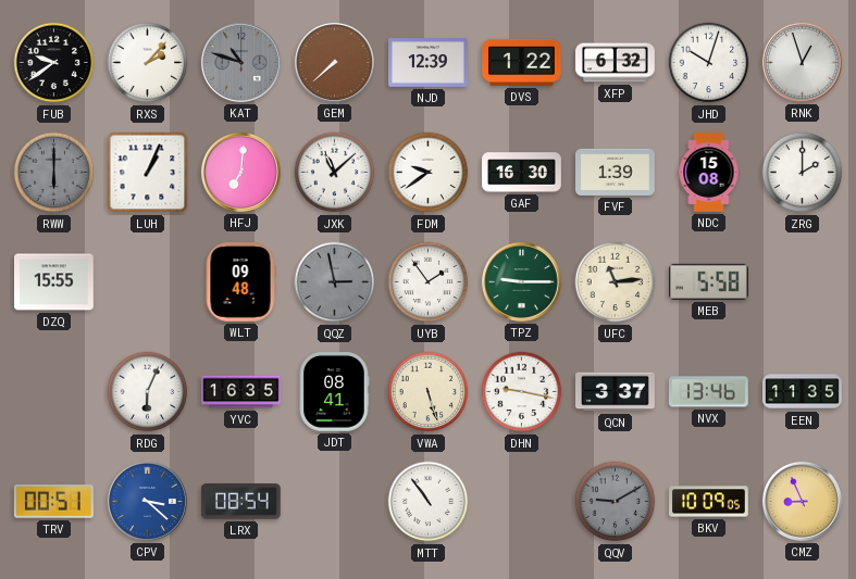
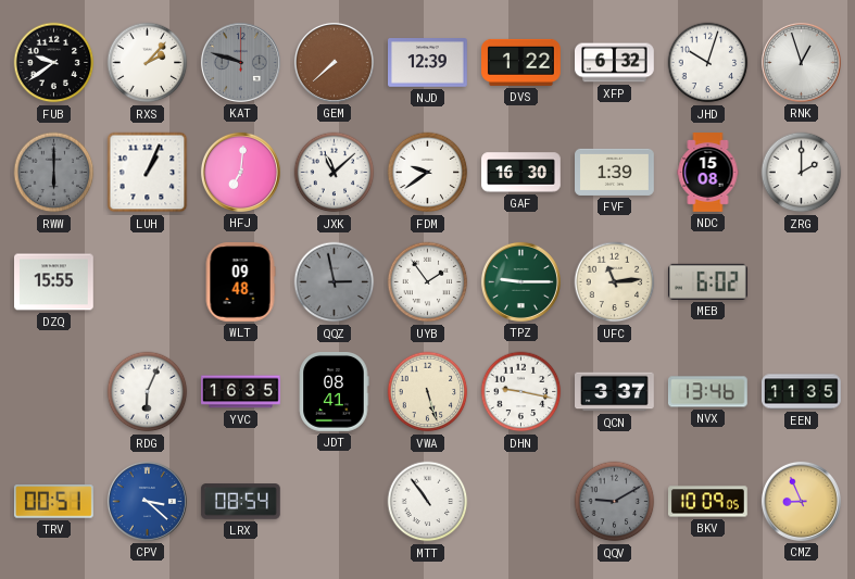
KAT: 10:48 -> 9:48
MEB: 5:58 -> 6:02
